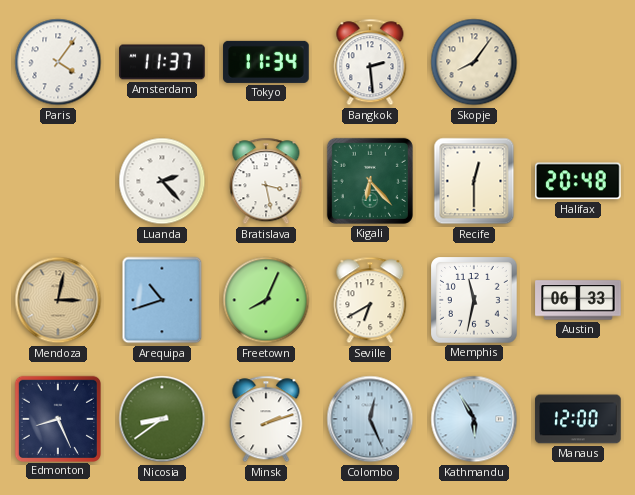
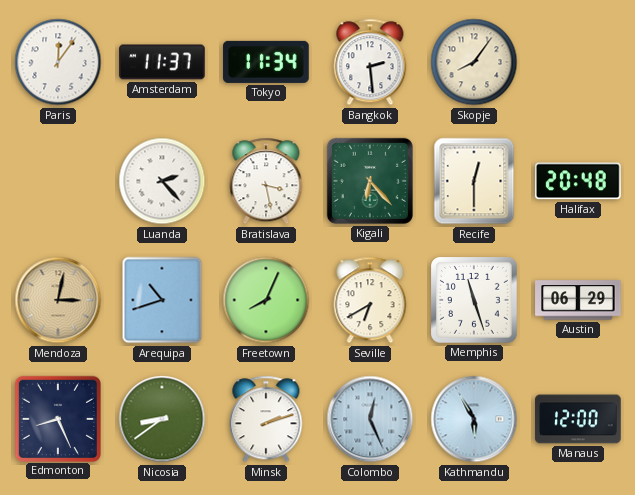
Paris: 4:06 -> 12:06
Memphis: 11:32 -> 11:27
Austin: 06:33 -> 06:29
